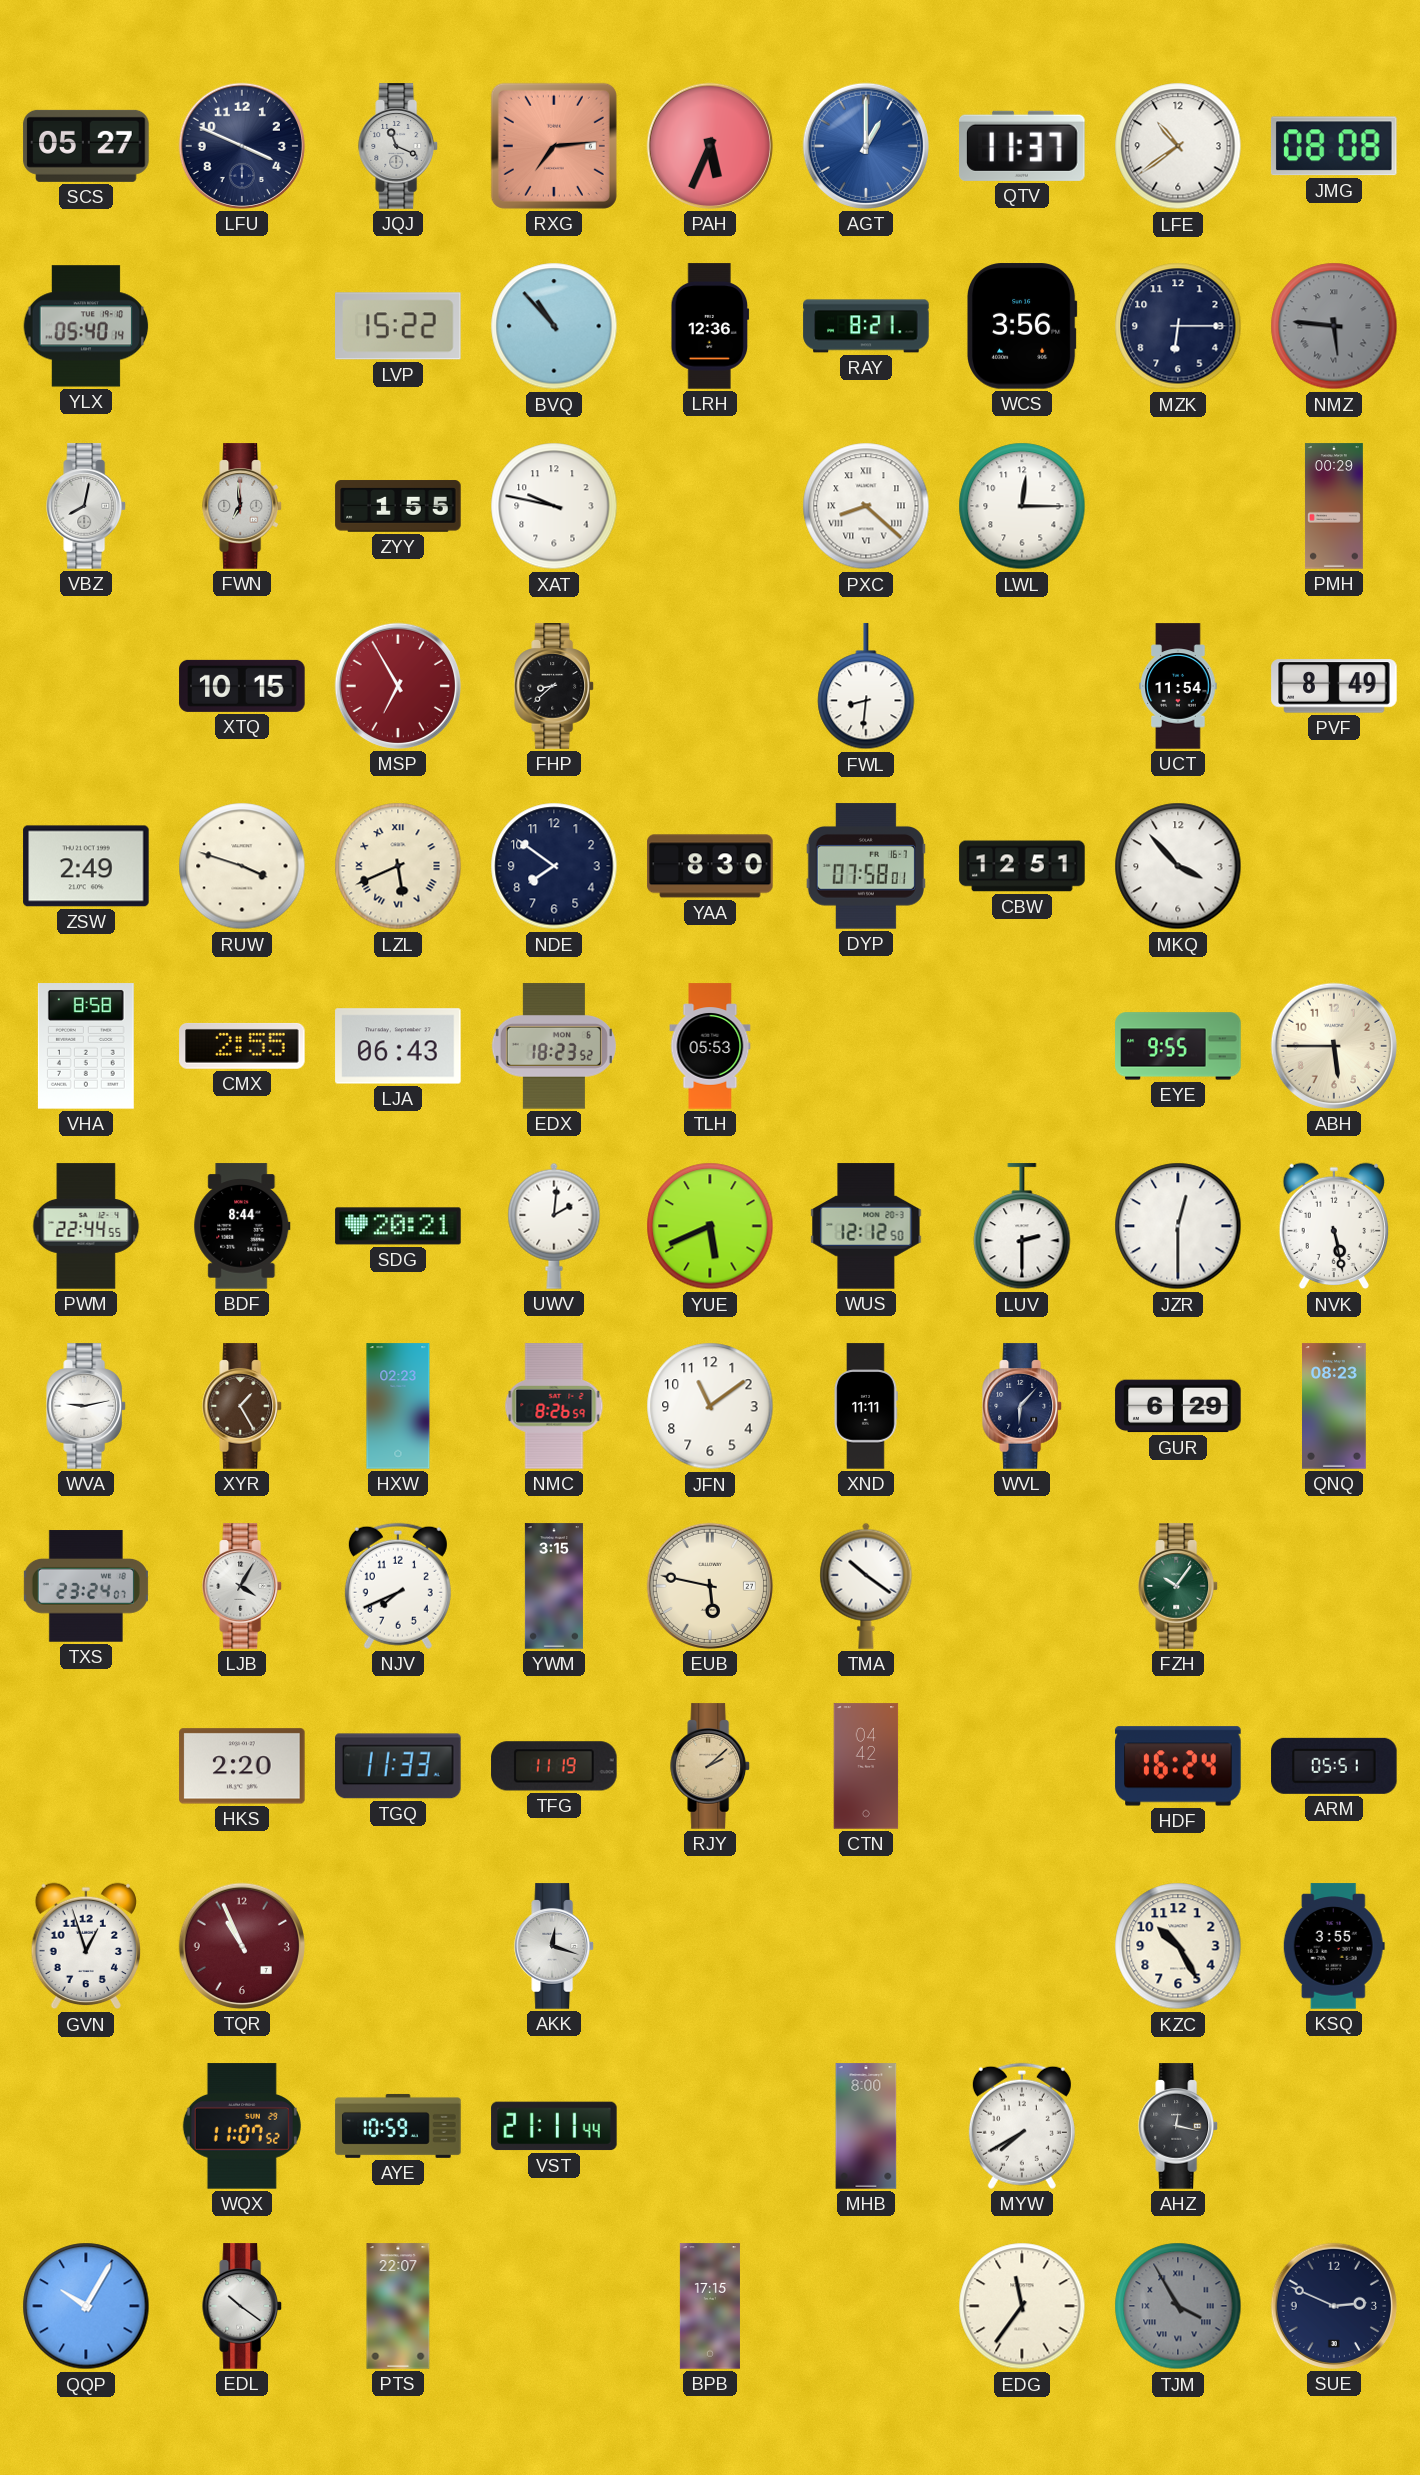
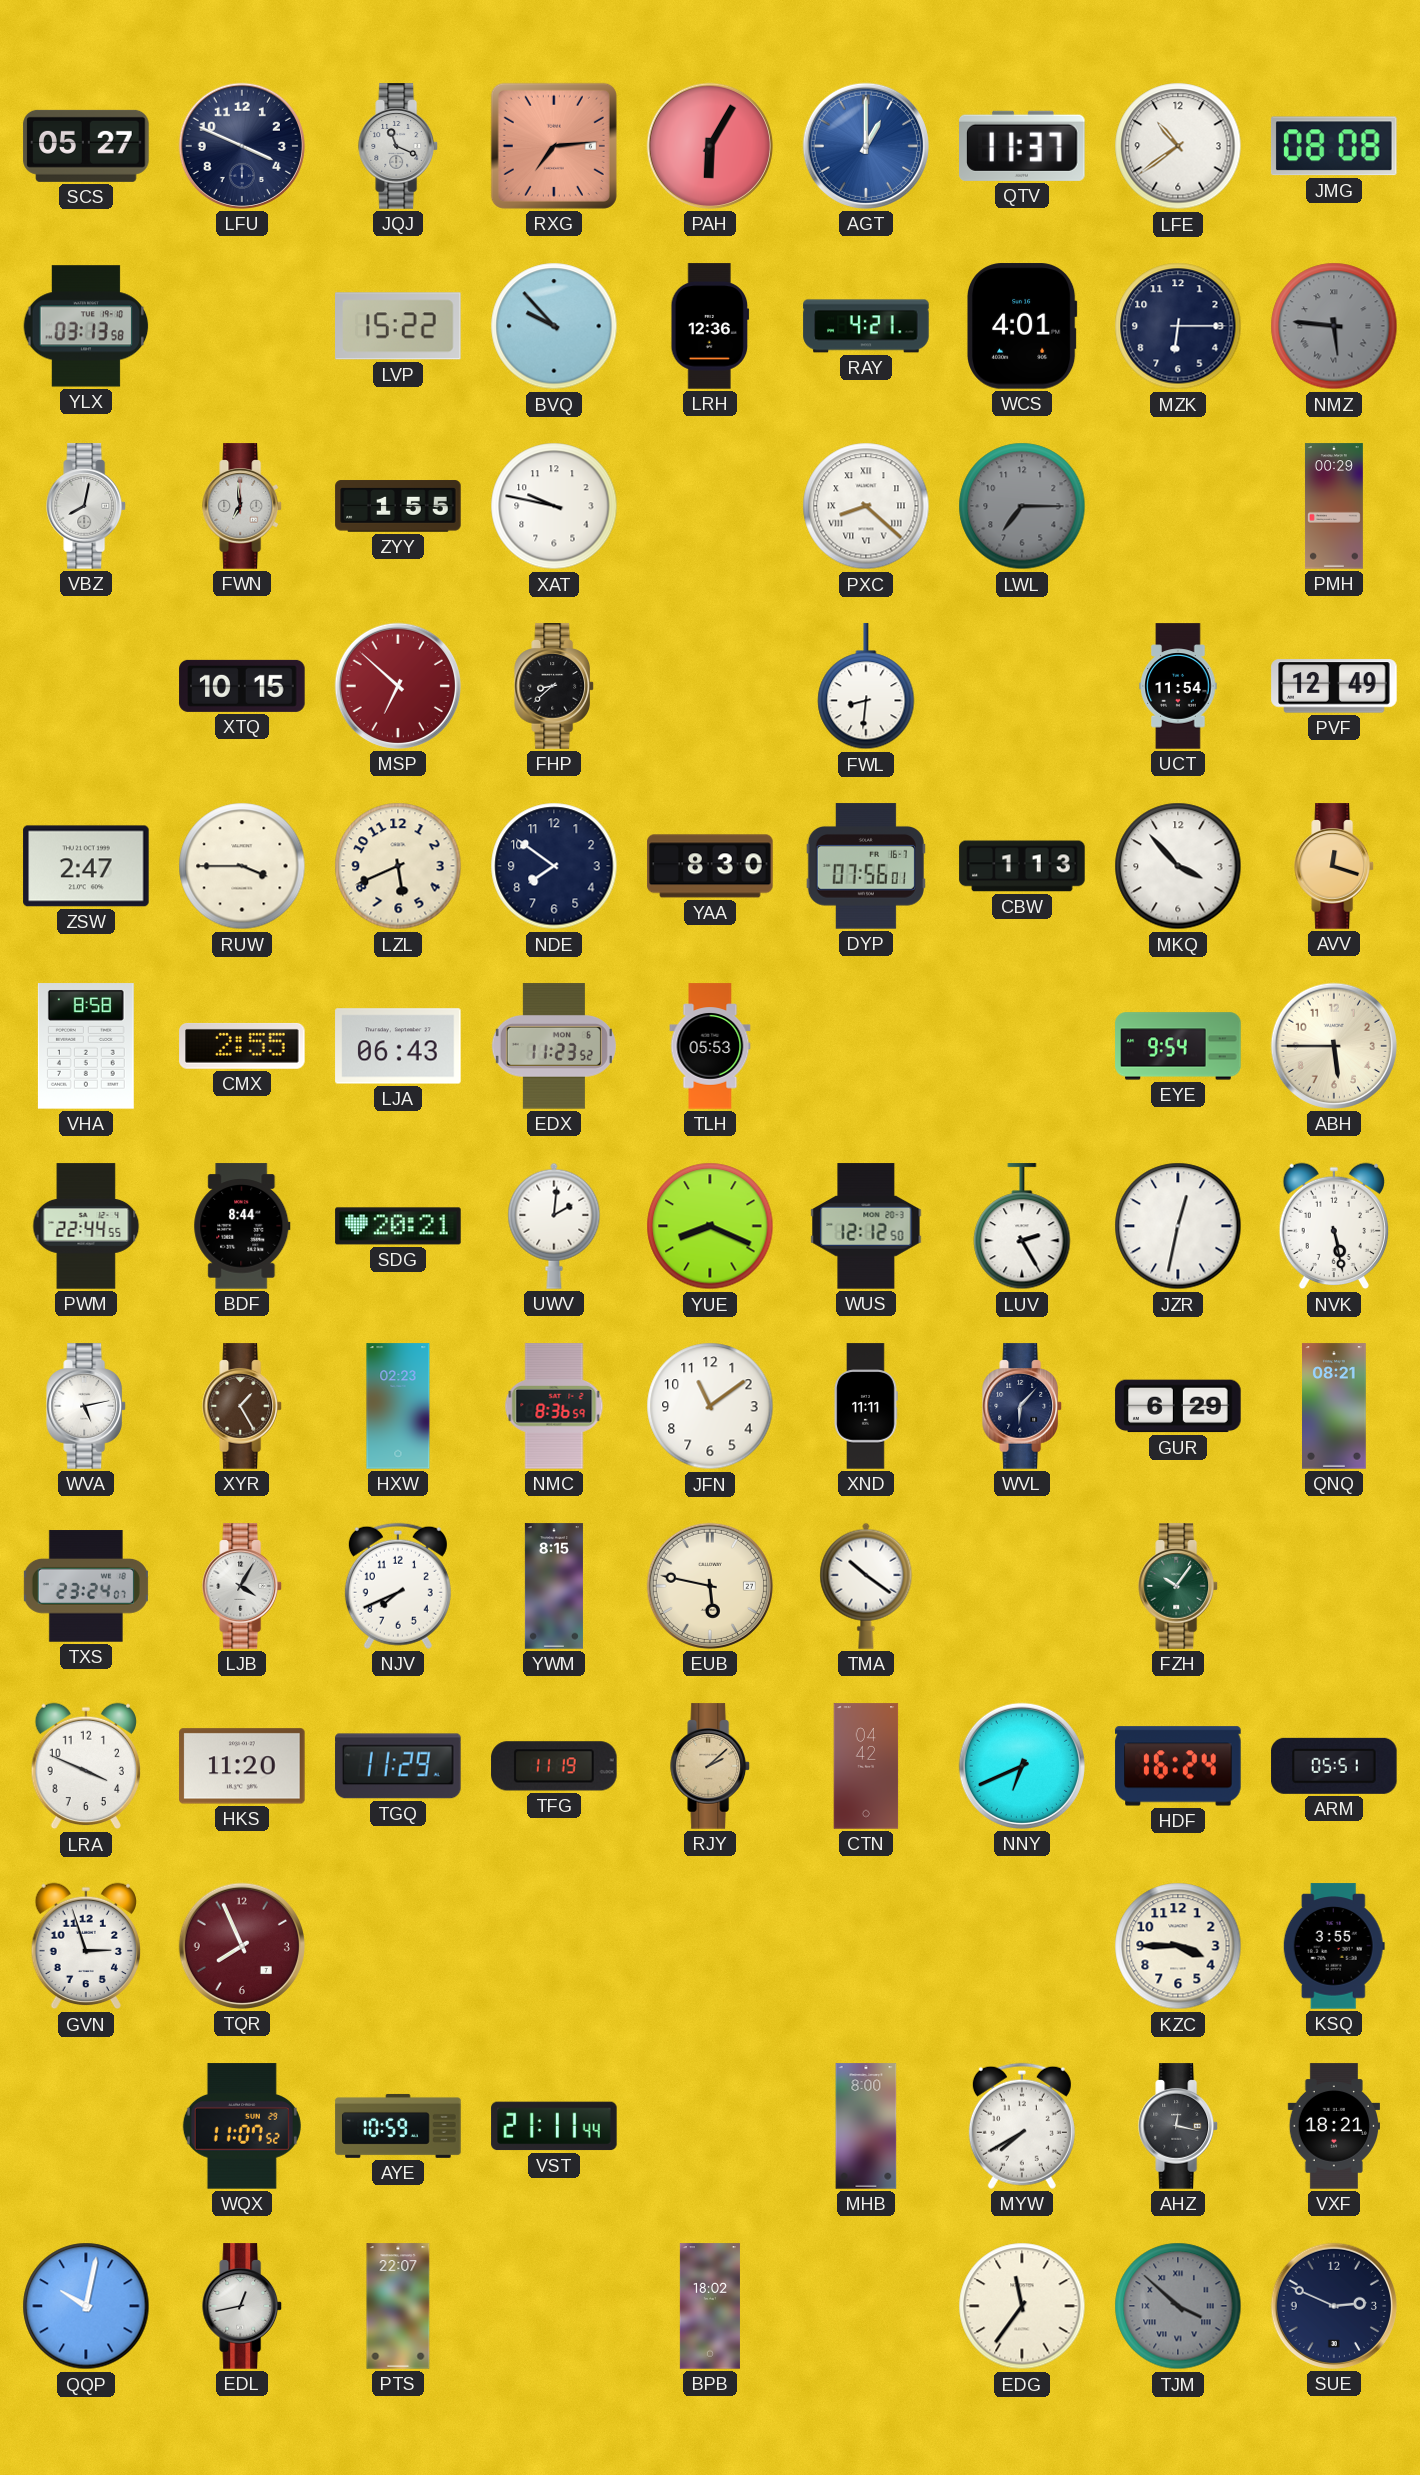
PAH: 5:34 -> 6:05
YLX: 05:40 -> 03:13
BVQ: 10:53 -> 9:53
RAY: 8:21 -> 4:21
WCS: 3:56 -> 4:01
LWL: 12:15 -> 7:15
LWL dial: white -> grey
MSP: 6:55 -> 6:52
PVF: 8:49 -> 12:49
ZSW: 2:49 -> 2:47
RUW: 3:48 -> 3:45
LZL numerals: Roman -> Arabic
DYP: 07:58 -> 07:56
CBW: 12:51 -> 1:13
AVV: none -> 12:18
EDX: 18:23 -> 11:23
EYE: 9:55 -> 9:54
YUE: 5:41 -> 8:19
LUV: 2:30 -> 2:25
JZR: 12:30 -> 12:32
WVA: 9:13 -> 5:13
NMC: 8:26 -> 8:36
QNQ: 08:23 -> 08:21
YWM: 3:15 -> 8:15
LRA: none -> 3:49
HKS: 2:20 -> 11:20
TGQ: 11:33 -> 11:29
NNY: none -> 6:41
GVN: 12:57 -> 2:57
TQR: 10:56 -> 7:56
AKK: 12:18 -> none
KZC: 10:25 -> 3:45
VXF: none -> 18:21
QQP: 10:05 -> 10:02
EDL: 10:21 -> 12:43
BPB: 17:15 -> 18:02
TJM: 3:55 -> 3:52
